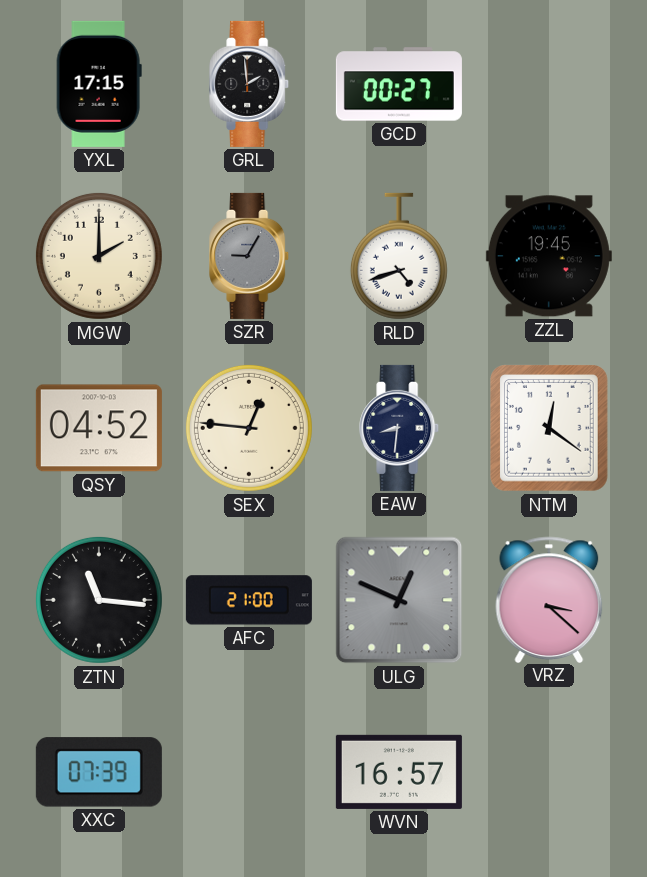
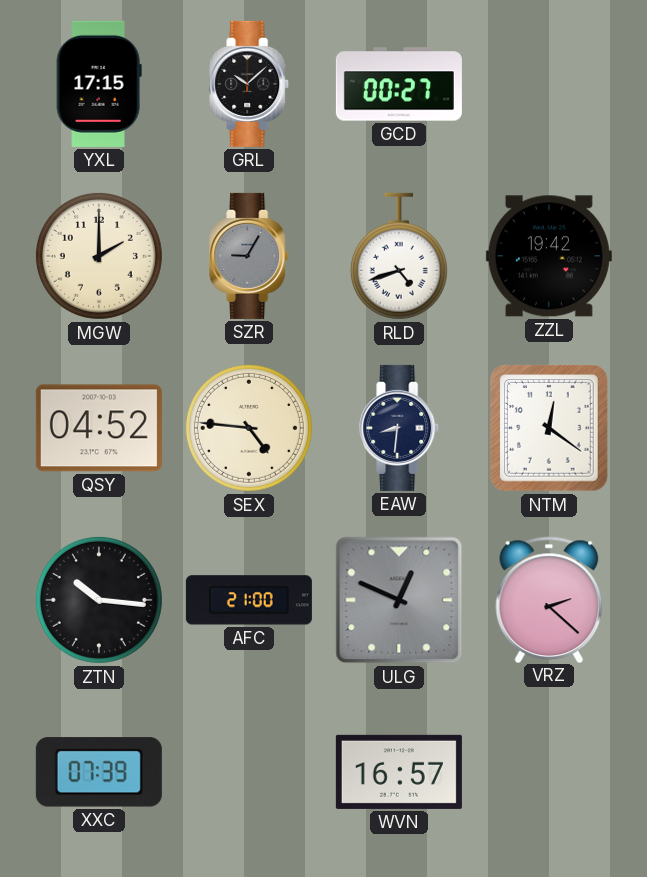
GRL: 1:59 -> 10:08
ZZL: 19:45 -> 19:42
SEX: 12:46 -> 4:46
ZTN: 11:16 -> 10:16
VRZ: 3:22 -> 2:22
